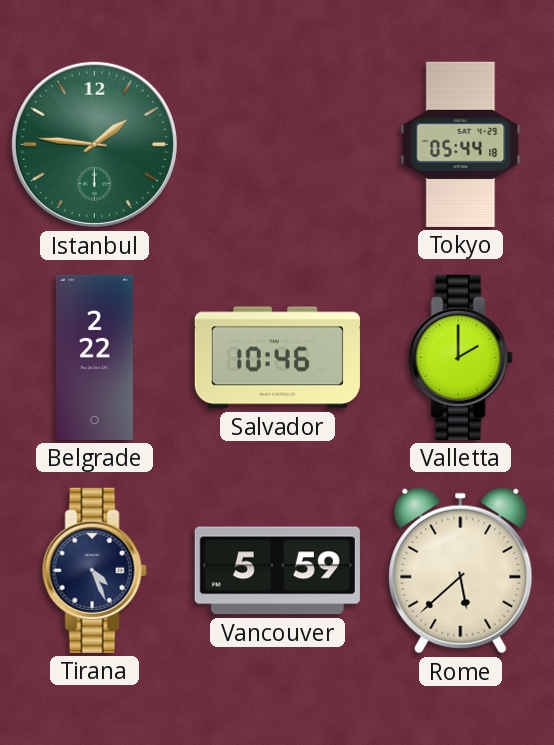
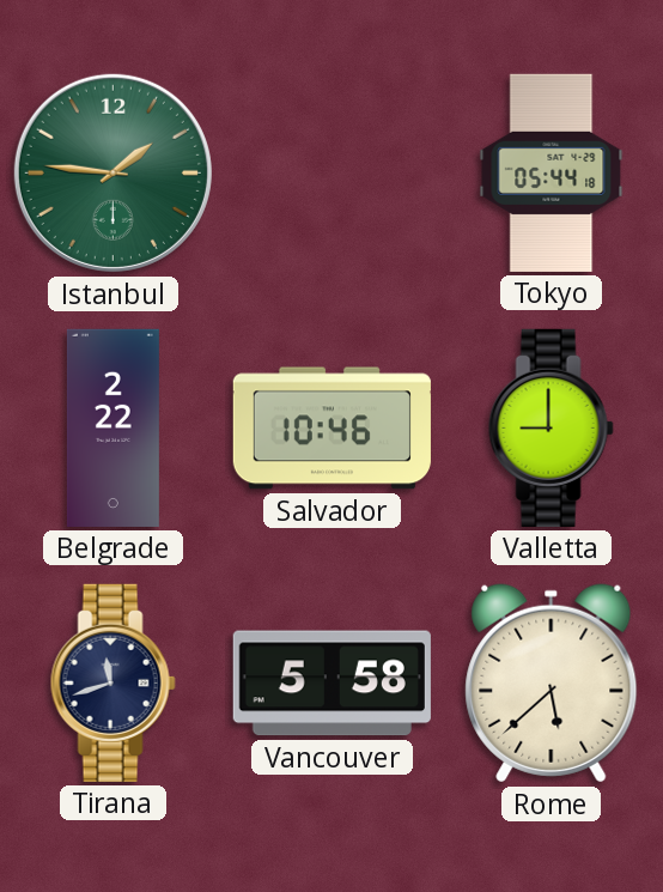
Valletta: 2:00 -> 9:00
Tirana: 4:26 -> 11:42
Vancouver: 5:59 -> 5:58
